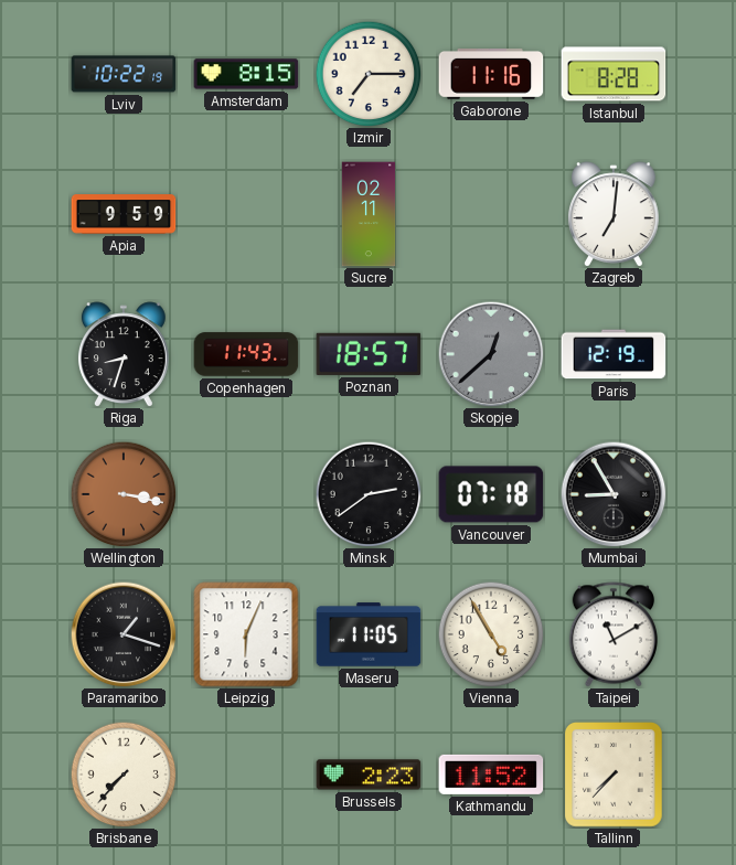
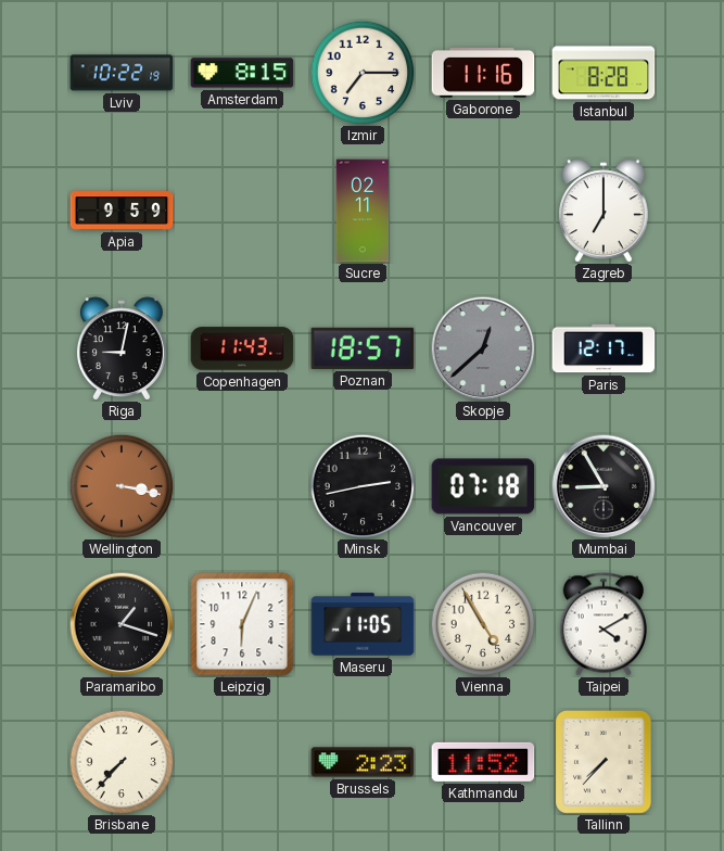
Zagreb: 7:01 -> 7:00
Riga: 8:33 -> 9:02
Paris: 12:19 -> 12:17
Minsk: 2:39 -> 2:43
Taipei: 11:10 -> 4:10
